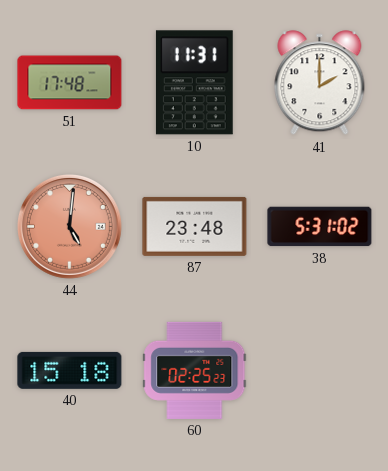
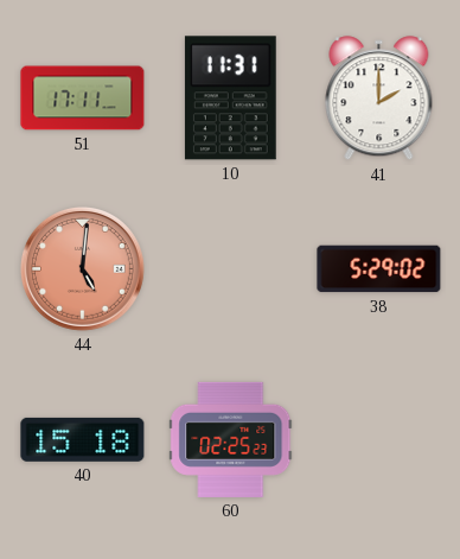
51: 17:48 -> 17:11
87: 23:48 -> none
38: 5:31 -> 5:29
